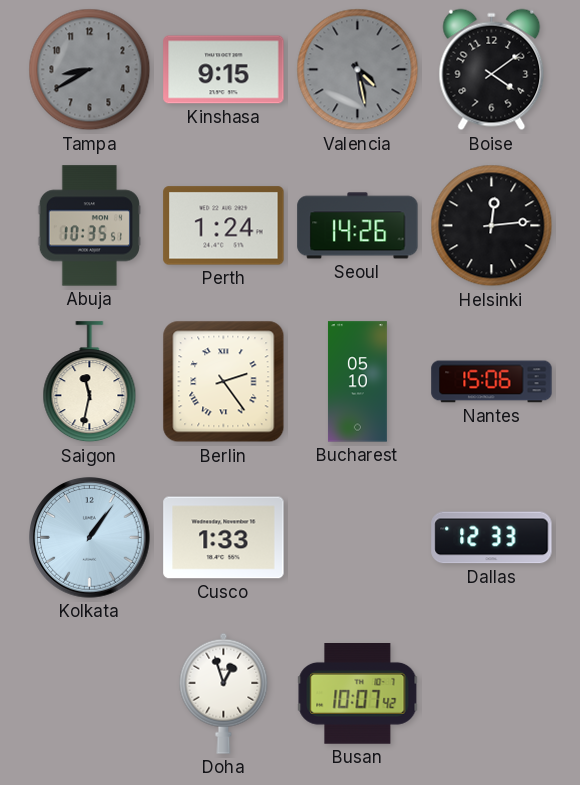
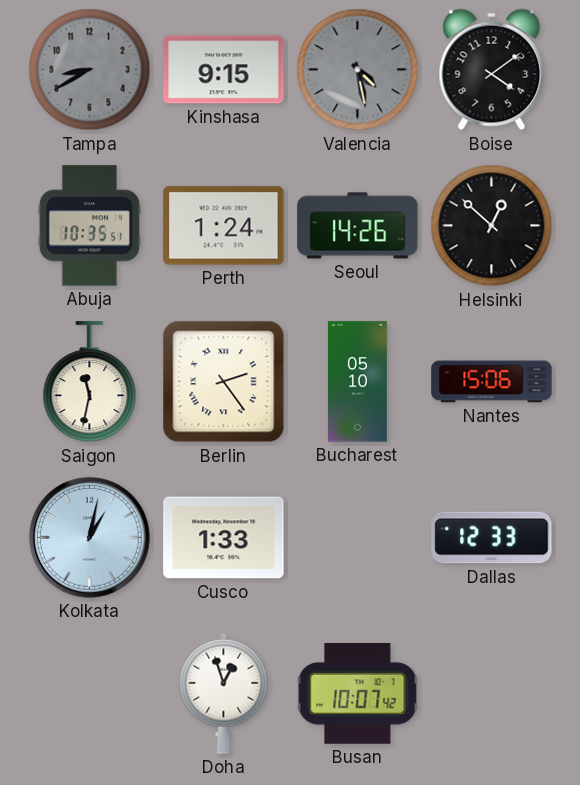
Helsinki: 12:14 -> 12:52
Kolkata: 1:06 -> 1:02
